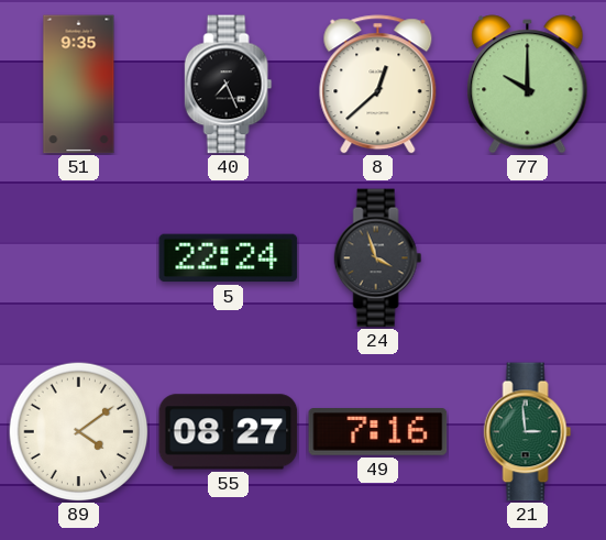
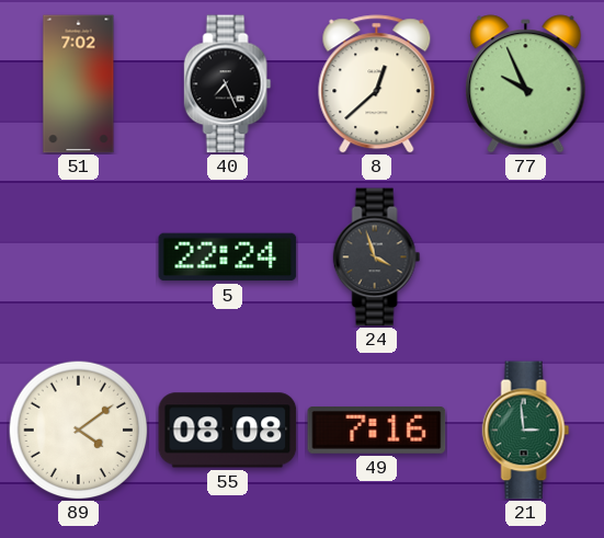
51: 9:35 -> 7:02
77: 10:00 -> 9:56
55: 08:27 -> 08:08
